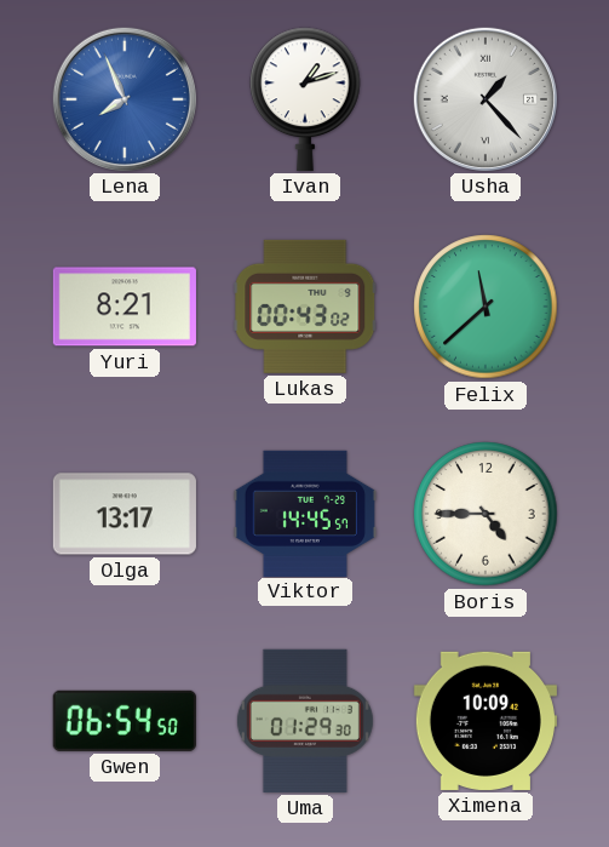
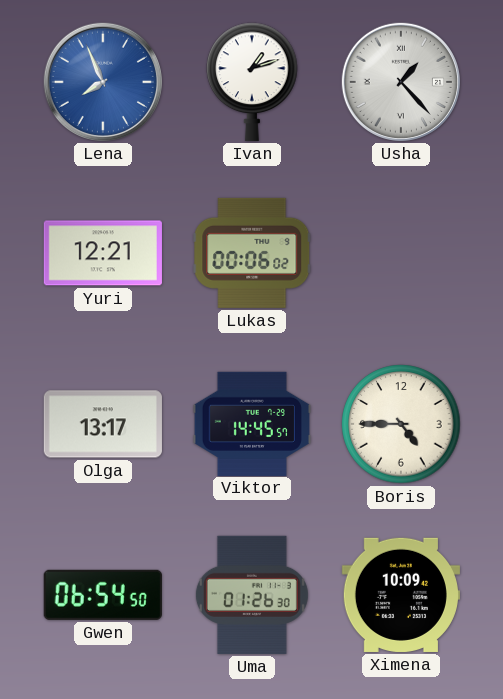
Yuri: 8:21 -> 12:21
Lukas: 00:43 -> 00:06
Felix: 11:38 -> none
Uma: 01:29 -> 01:26
